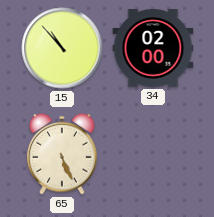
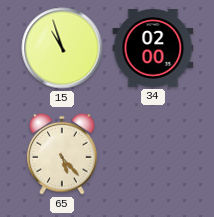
15: 10:53 -> 10:57
65: 5:26 -> 5:23
